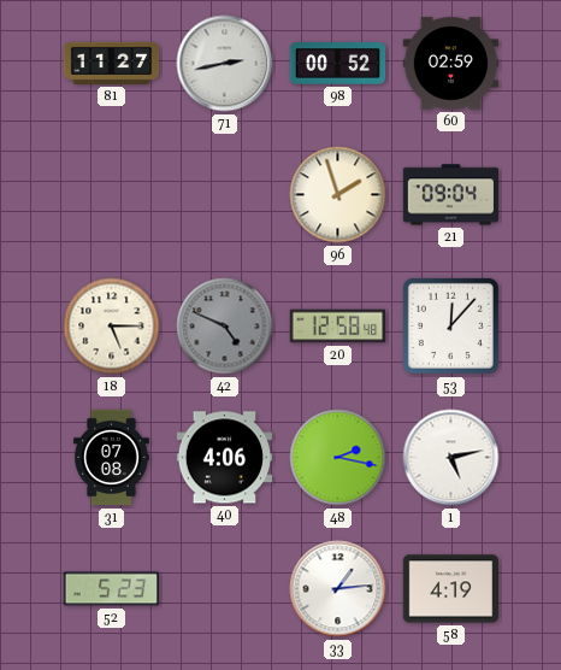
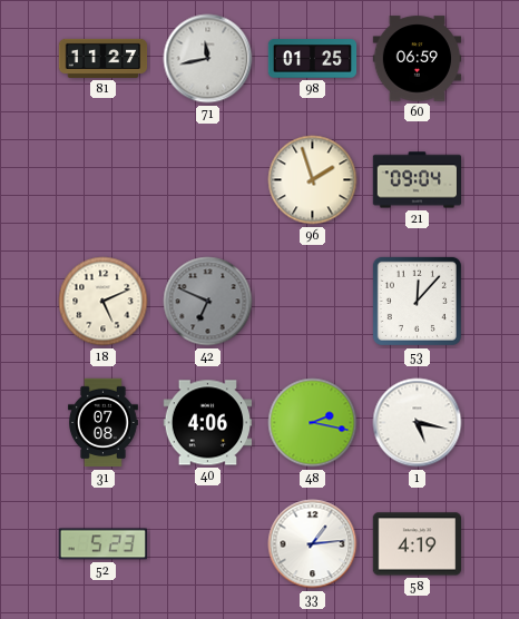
71: 2:43 -> 11:43
98: 00:52 -> 01:25
60: 02:59 -> 06:59
18: 5:15 -> 5:11
42: 4:49 -> 6:49
20: 12:58 -> none
1: 5:13 -> 5:17
